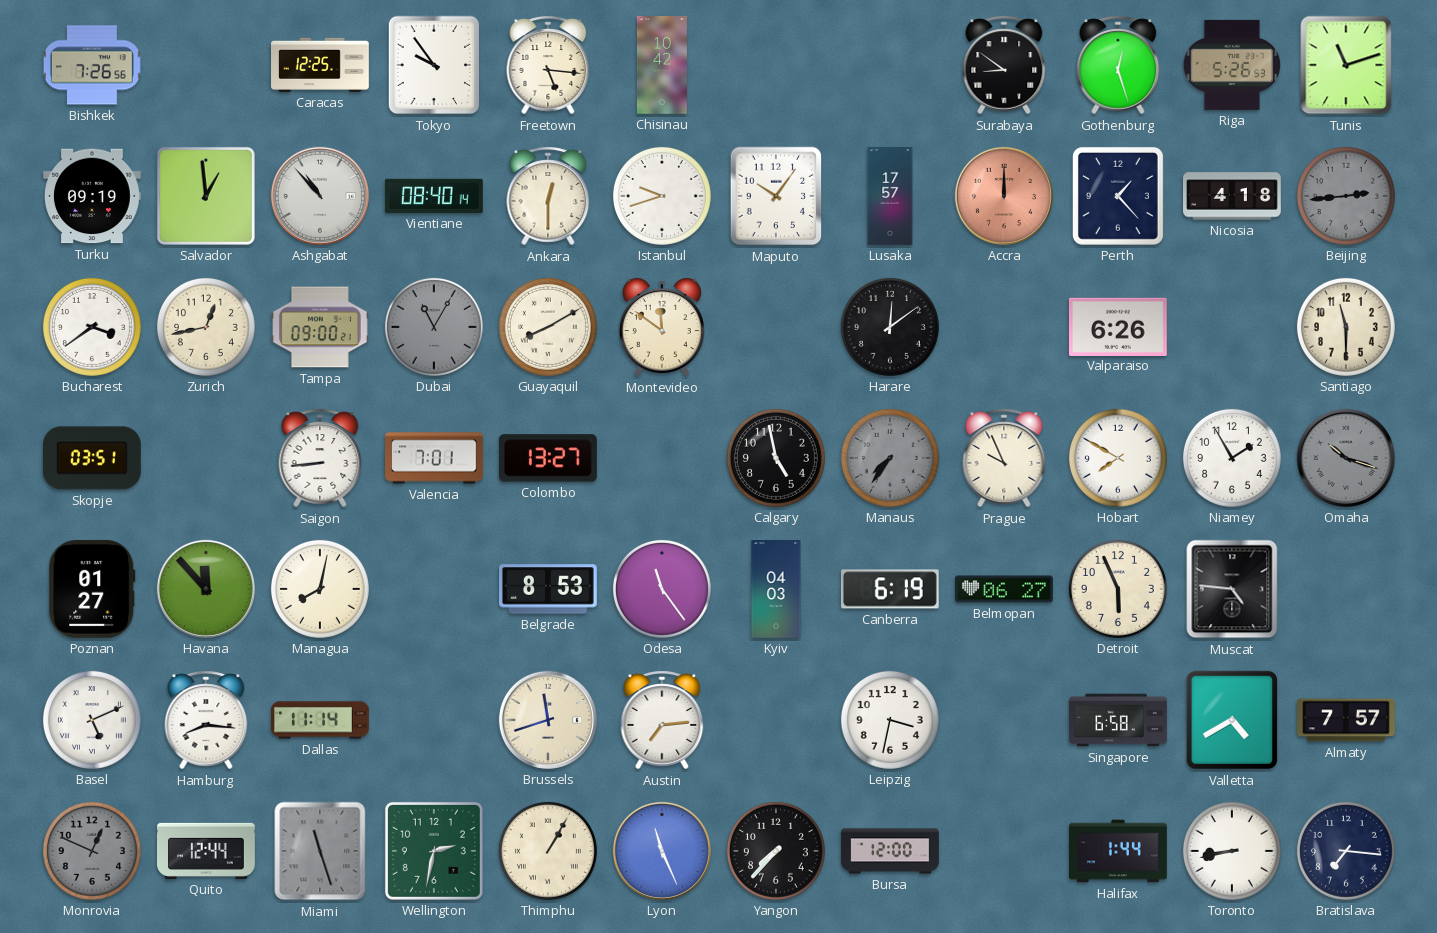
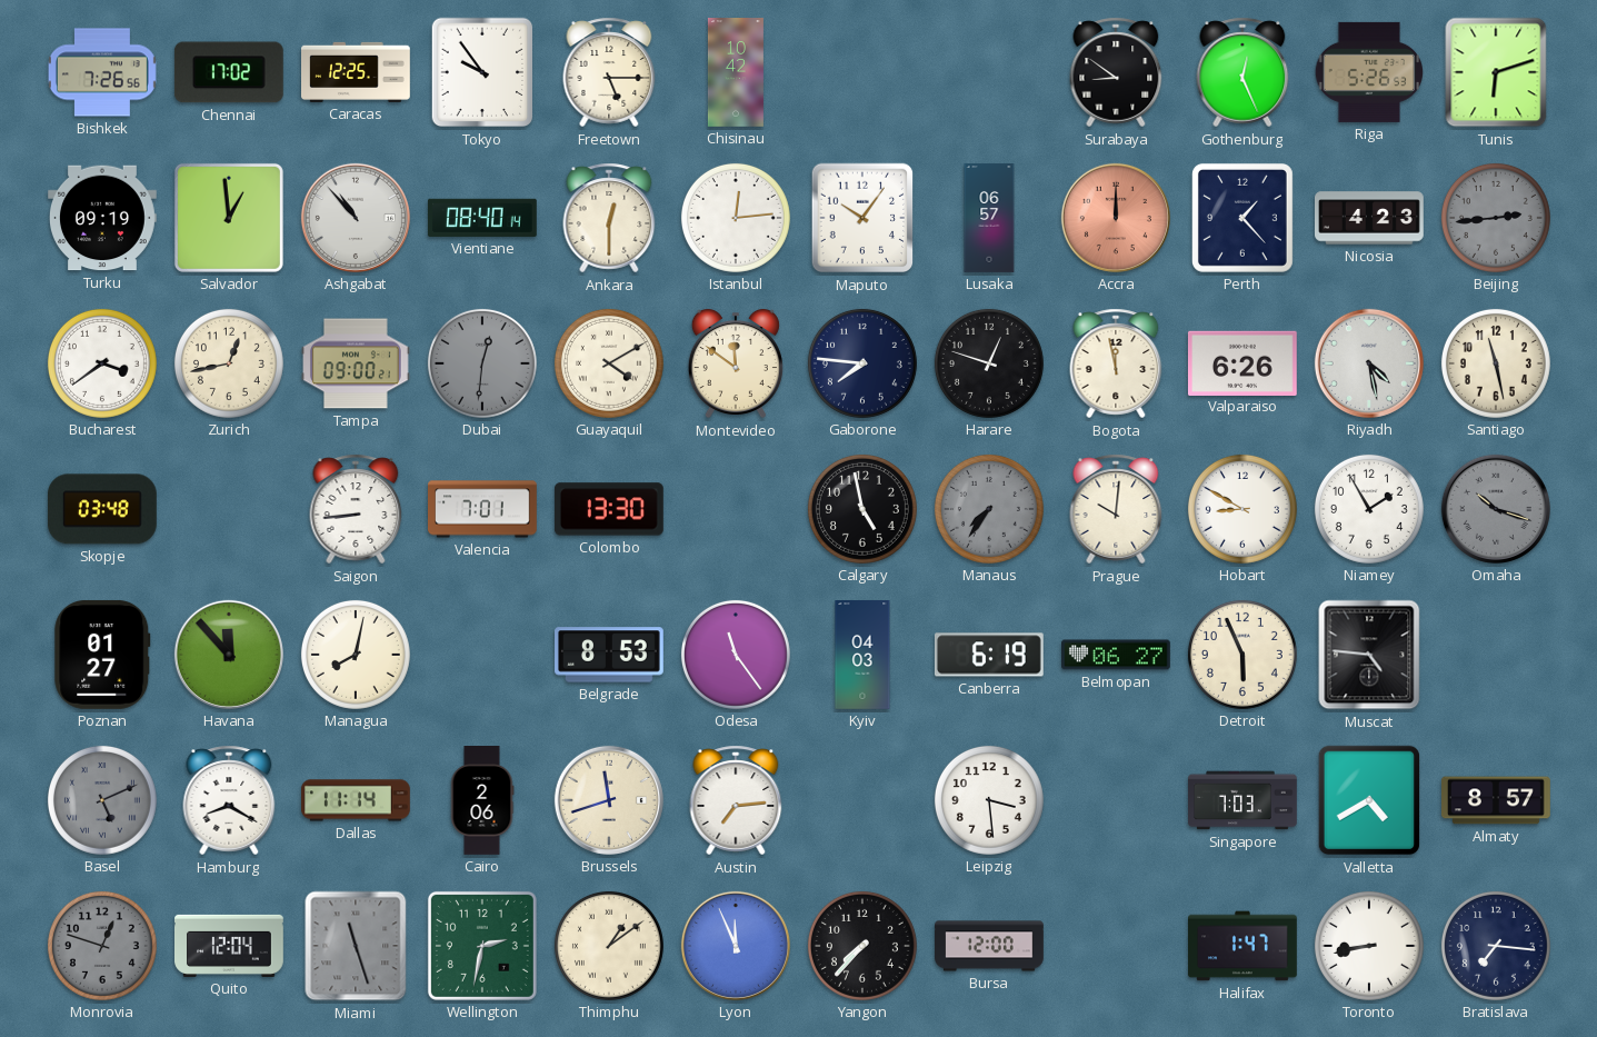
Chennai: none -> 17:02
Freetown: 5:16 -> 5:15
Gothenburg: 12:27 -> 12:26
Tunis: 11:12 -> 6:12
Istanbul: 9:42 -> 12:14
Lusaka: 17:57 -> 06:57
Nicosia: 4:18 -> 4:23
Dubai: 11:05 -> 12:31
Guayaquil: 8:10 -> 4:10
Gaborone: none -> 7:46
Harare: 12:09 -> 12:48
Bogota: none -> 11:58
Riyadh: none -> 4:28
Santiago: 11:30 -> 11:28
Skopje: 03:51 -> 03:48
Colombo: 13:27 -> 13:30
Prague: 9:56 -> 10:01
Hobart: 7:50 -> 8:50
Basel dial: white -> grey
Hamburg: 8:16 -> 8:20
Cairo: none -> 2:06
Leipzig: 3:32 -> 3:29
Singapore: 6:58 -> 7:03
Almaty: 7:57 -> 8:57
Monrovia: 12:49 -> 12:48
Quito: 12:44 -> 12:04
Thimphu: 1:05 -> 1:09
Lyon: 11:26 -> 11:56
Halifax: 1:44 -> 1:47
